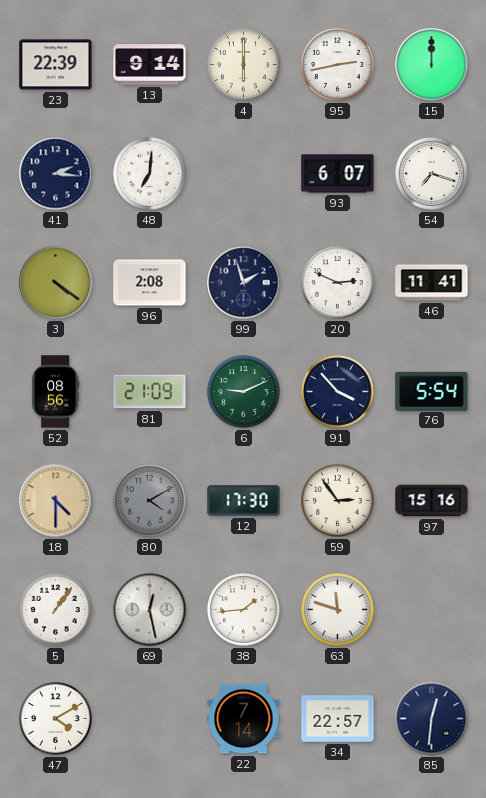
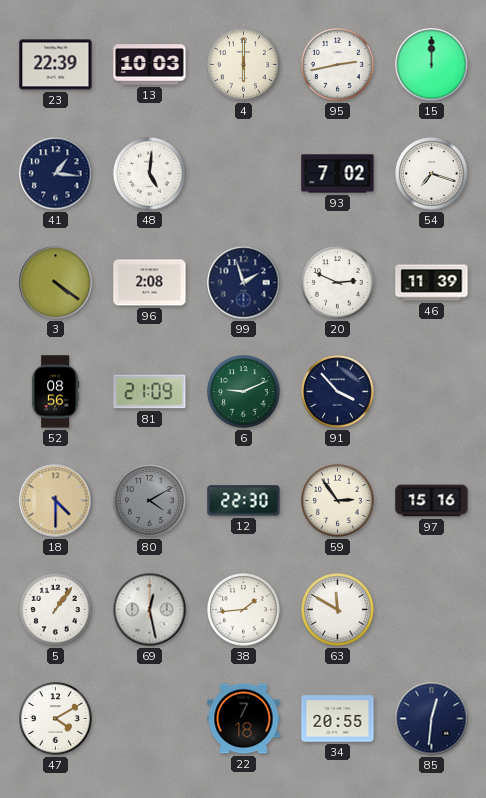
13: 9:14 -> 10:03
41: 2:16 -> 1:16
48: 7:01 -> 5:01
93: 6:07 -> 7:02
46: 11:41 -> 11:39
76: 5:54 -> none
12: 17:30 -> 22:30
63: 11:48 -> 11:50
22: 7:14 -> 7:18
34: 22:57 -> 20:55
